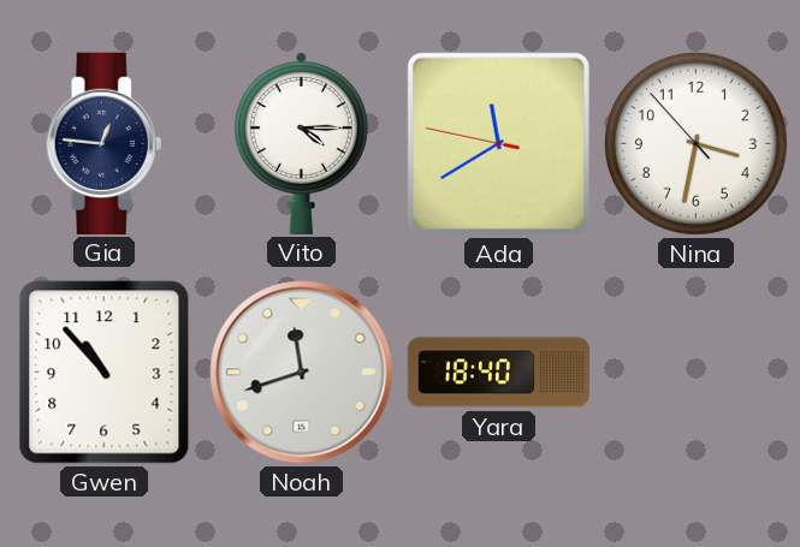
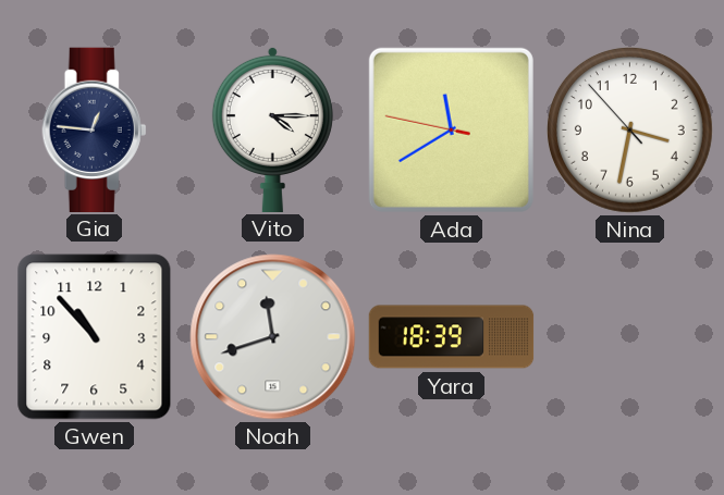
Yara: 18:40 -> 18:39
